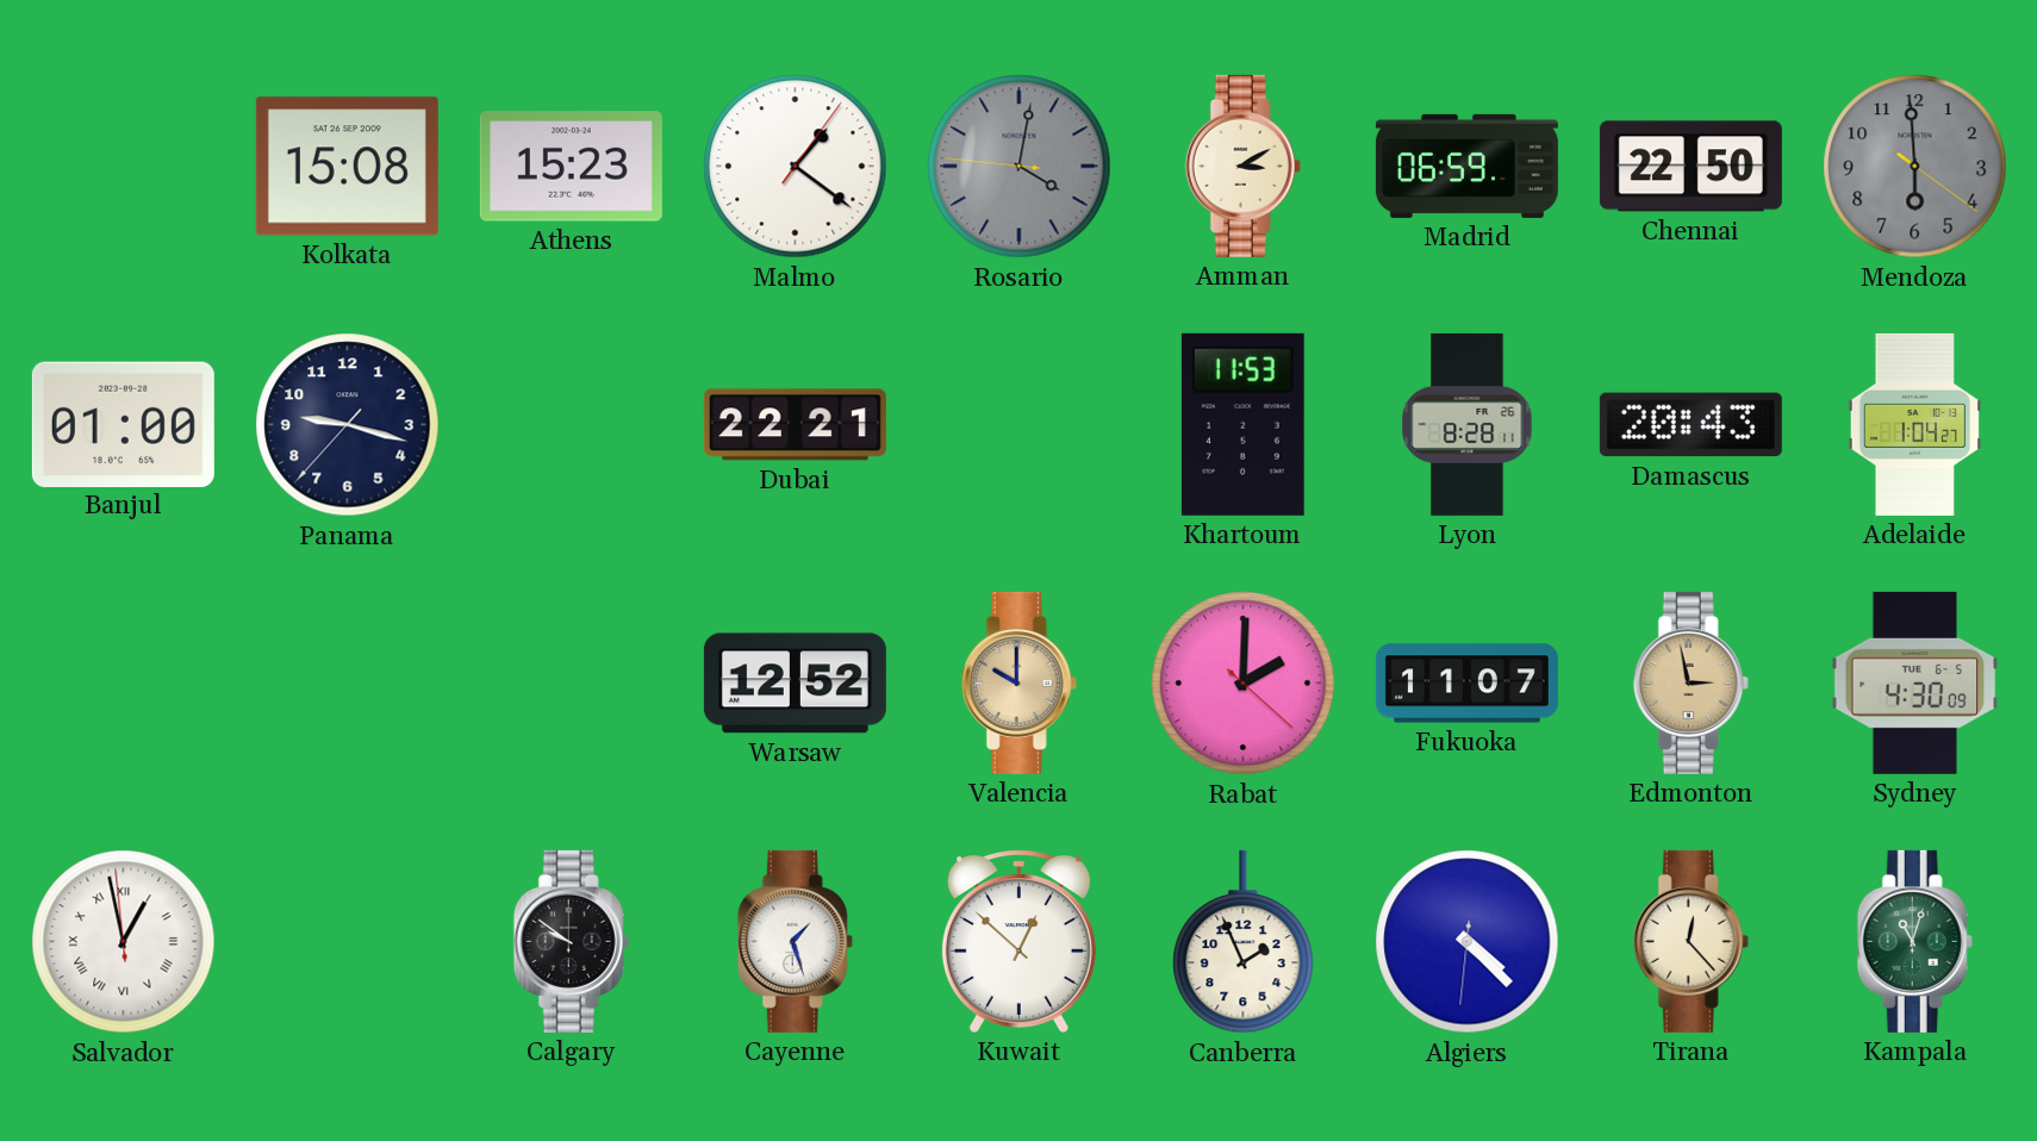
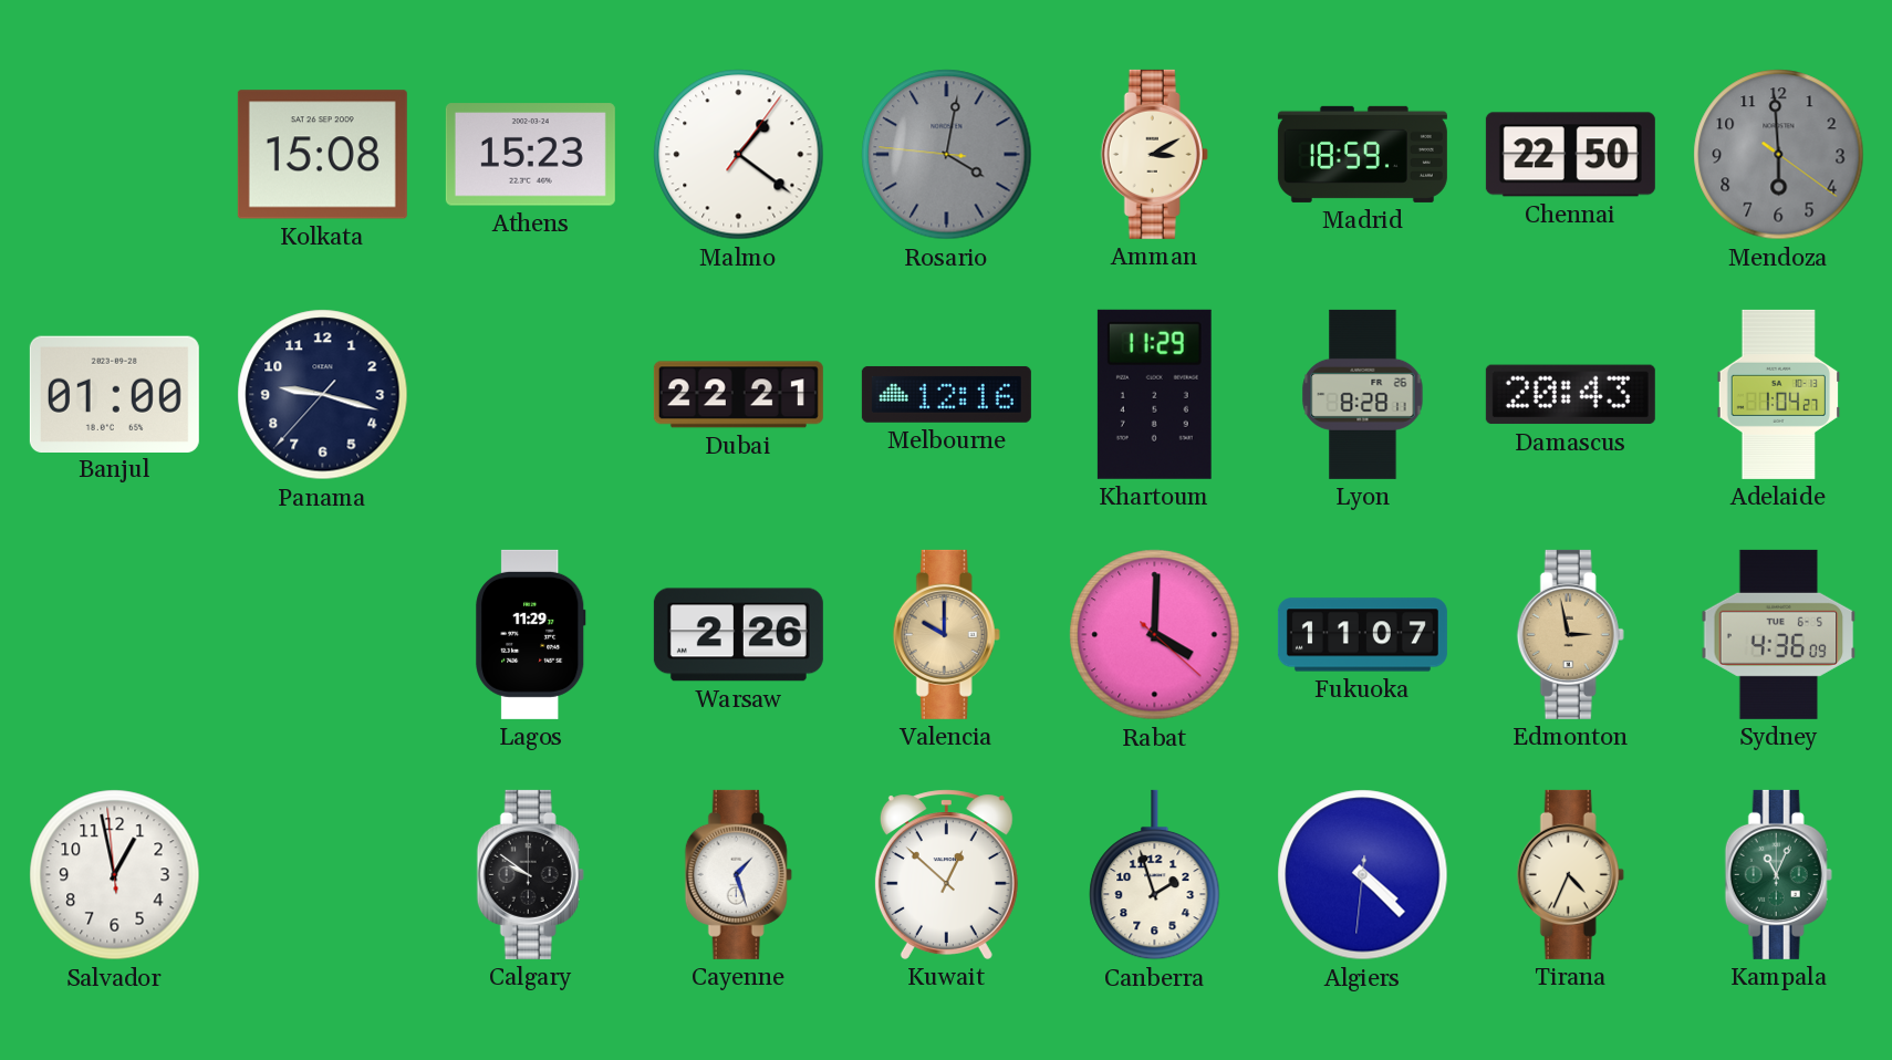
Madrid: 06:59 -> 18:59
Melbourne: none -> 12:16
Khartoum: 11:53 -> 11:29
Lagos: none -> 11:29
Warsaw: 12:52 -> 2:26
Rabat: 2:00 -> 4:00
Sydney: 4:30 -> 4:36
Salvador numerals: Roman -> Arabic
Canberra: 1:56 -> 1:57
Tirana: 12:23 -> 4:34
Kampala: 11:03 -> 11:04
